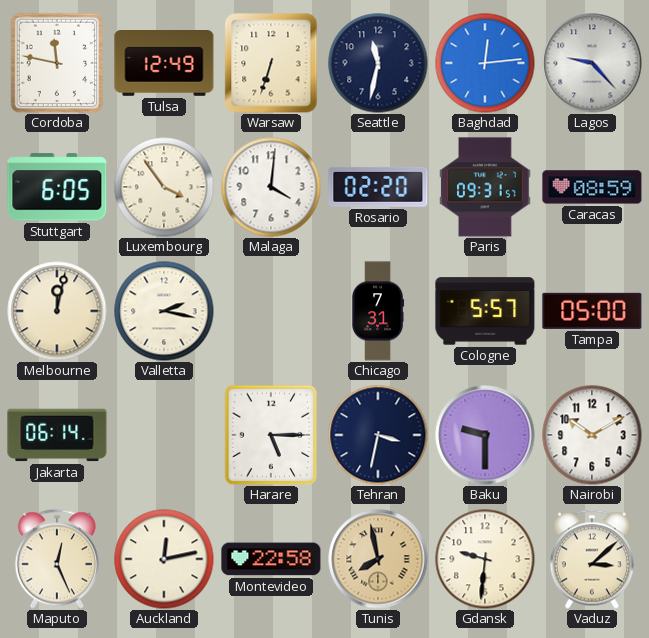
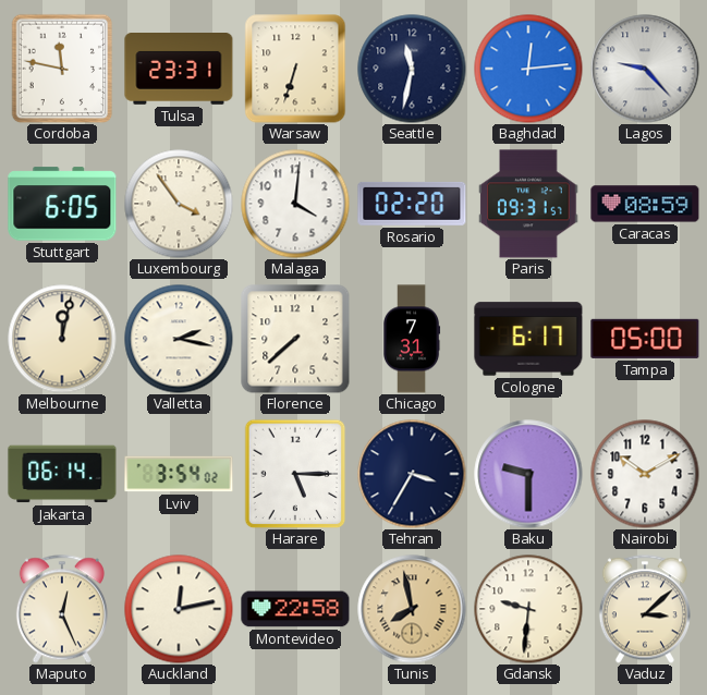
Tulsa: 12:49 -> 23:31
Florence: none -> 7:38
Cologne: 5:57 -> 6:17
Lviv: none -> 3:54
Tehran: 3:32 -> 3:35
